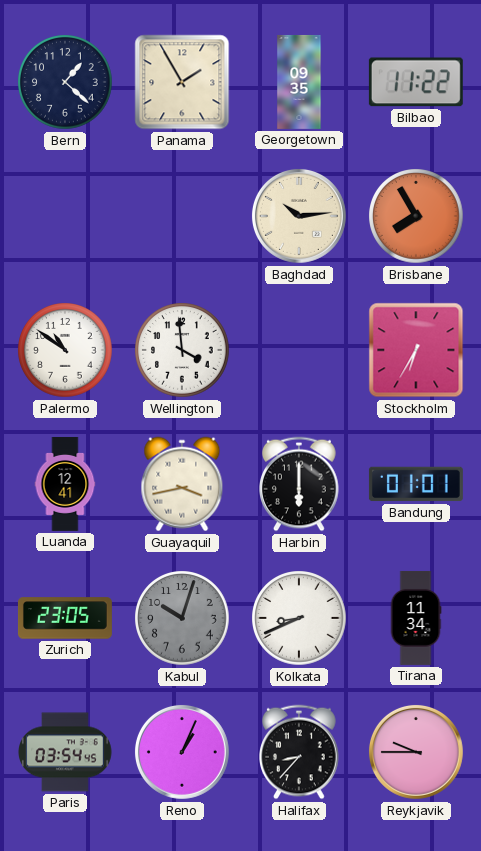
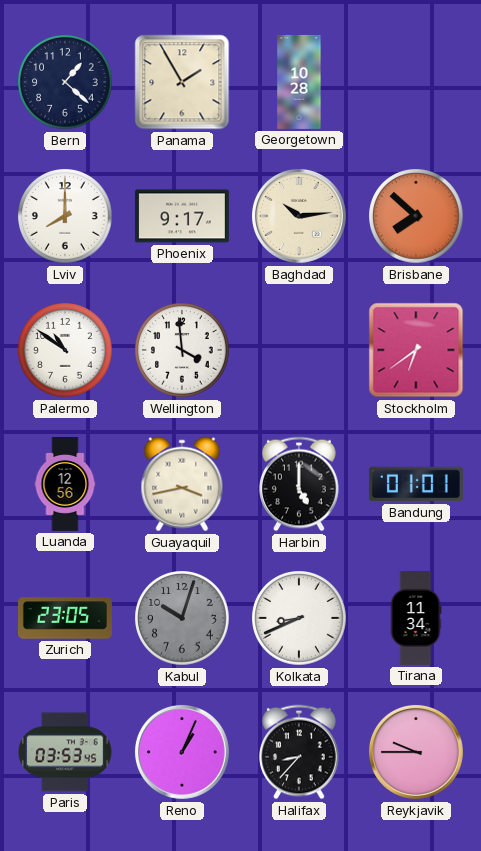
Georgetown: 09:35 -> 10:28
Bilbao: 11:22 -> none
Lviv: none -> 8:00
Phoenix: none -> 9:17
Brisbane: 7:55 -> 7:52
Stockholm: 6:35 -> 6:39
Luanda: 12:41 -> 12:56
Harbin: 6:00 -> 5:00
Paris: 03:54 -> 03:53
